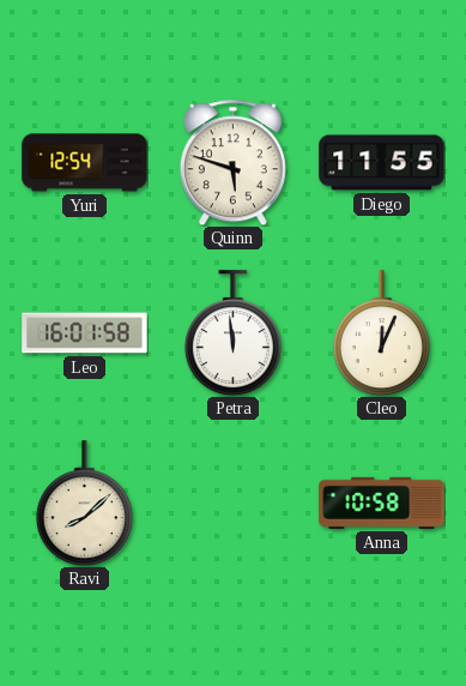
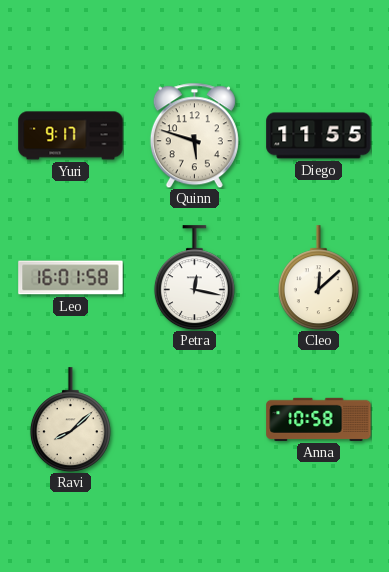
Yuri: 12:54 -> 9:17
Petra: 11:59 -> 12:17
Cleo: 12:04 -> 12:08
